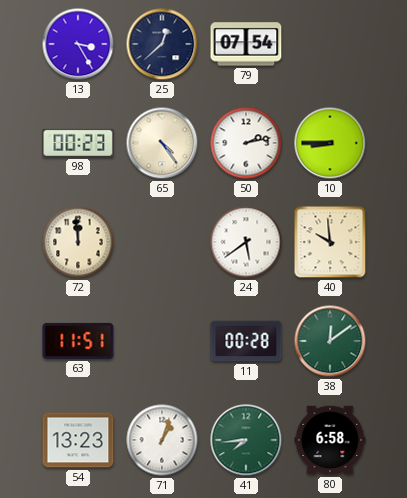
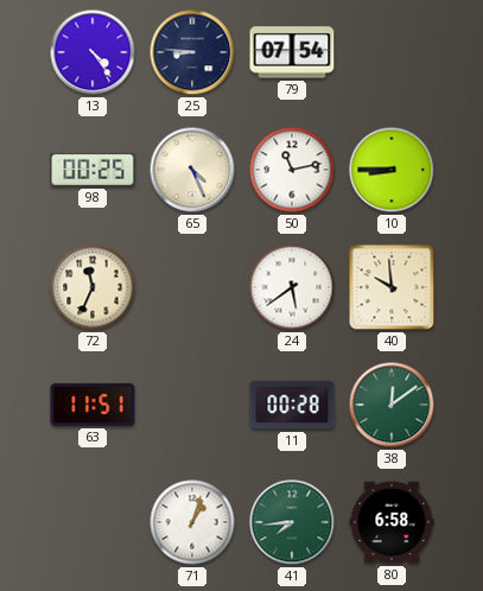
13: 3:25 -> 4:24
25: 12:38 -> 8:46
98: 00:23 -> 00:25
65: 4:24 -> 4:26
50: 2:13 -> 11:13
72: 11:59 -> 11:34
54: 13:23 -> none
